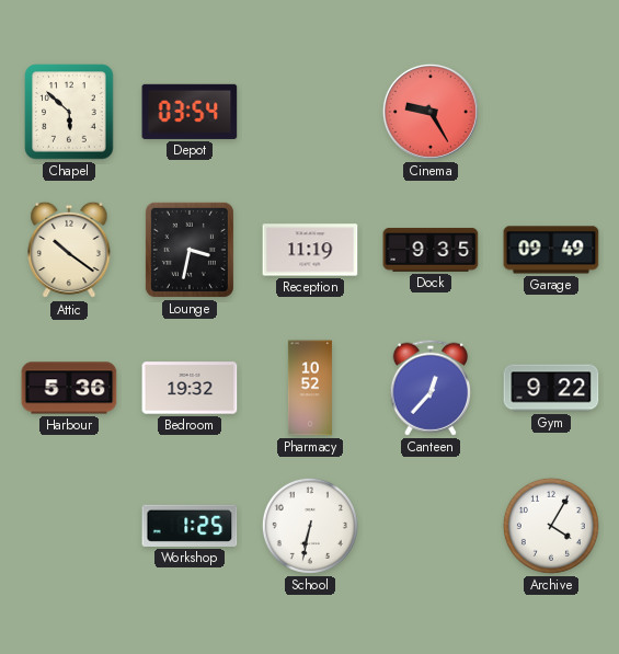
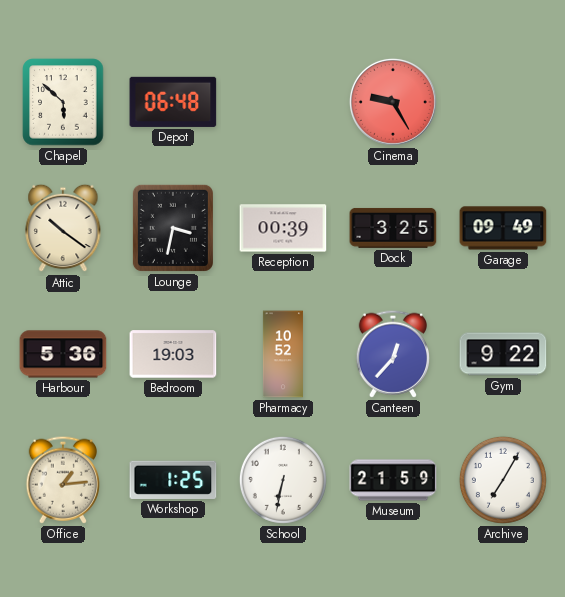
Depot: 03:54 -> 06:48
Reception: 11:19 -> 00:39
Dock: 9:35 -> 3:25
Bedroom: 19:32 -> 19:03
Office: none -> 1:14
Museum: none -> 21:59
Archive: 4:05 -> 7:05
